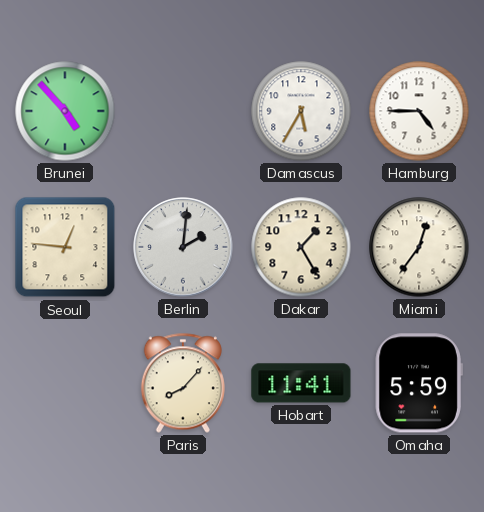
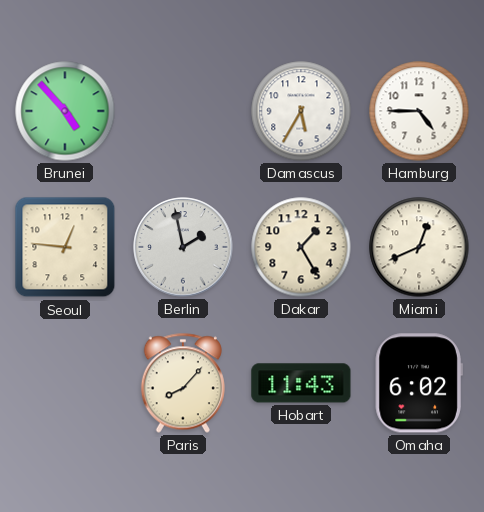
Berlin: 2:01 -> 1:58
Miami: 12:36 -> 12:41
Hobart: 11:41 -> 11:43
Omaha: 5:59 -> 6:02
